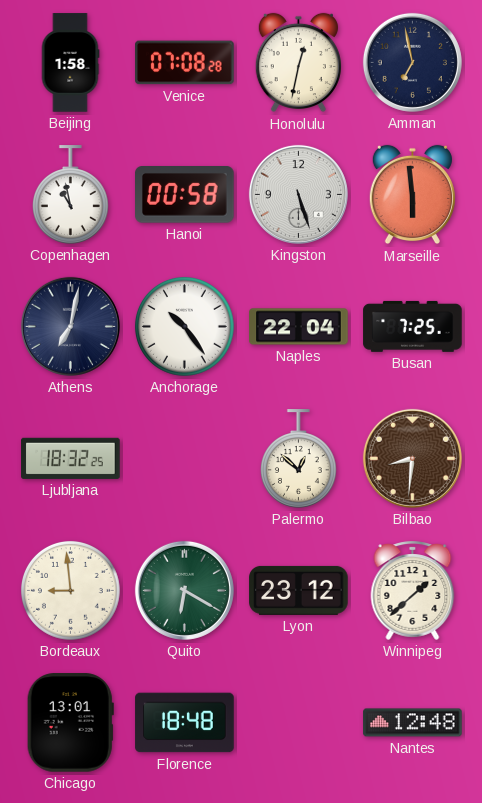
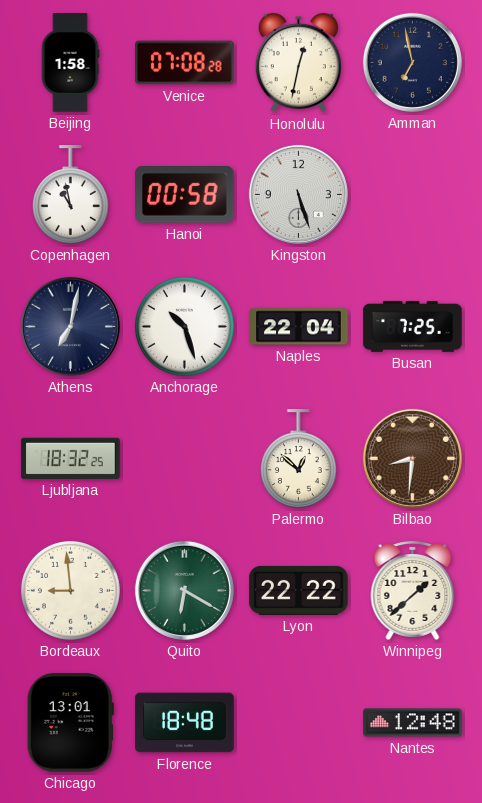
Marseille: 5:59 -> none
Anchorage: 10:24 -> 10:27
Lyon: 23:12 -> 22:22
